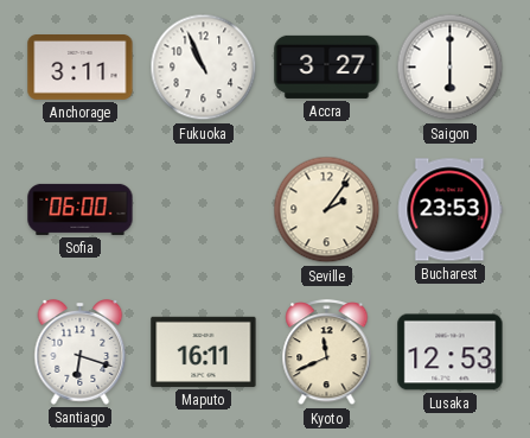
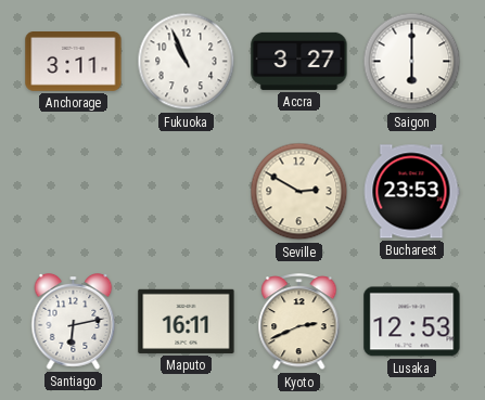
Sofia: 06:00 -> none
Seville: 2:06 -> 2:50
Santiago: 6:18 -> 6:13
Kyoto: 11:41 -> 2:41
